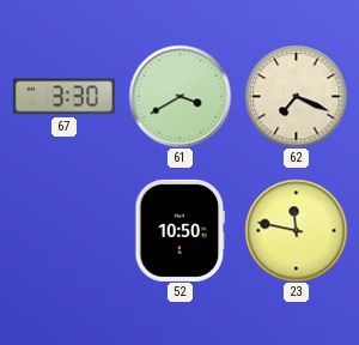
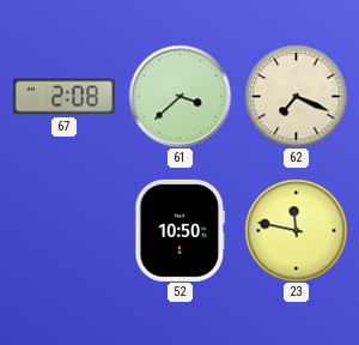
67: 3:30 -> 2:08
61: 3:40 -> 3:38
